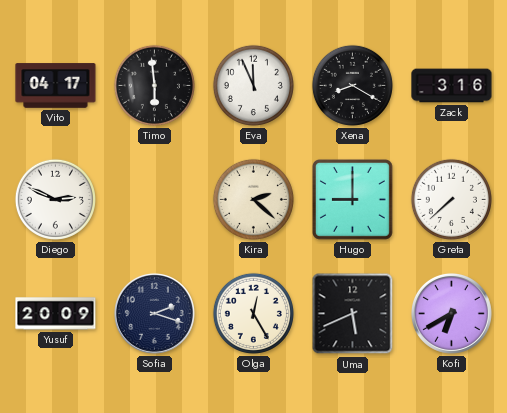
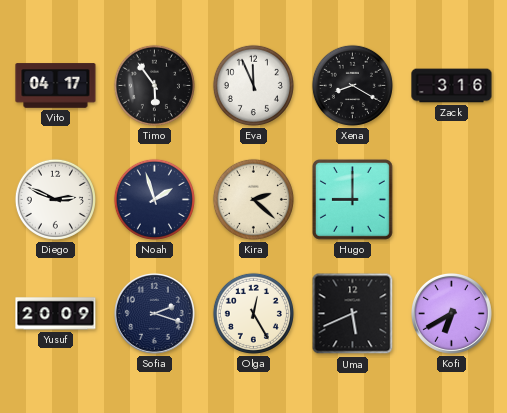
Timo: 5:59 -> 5:54
Noah: none -> 1:57
Greta: 7:38 -> none
